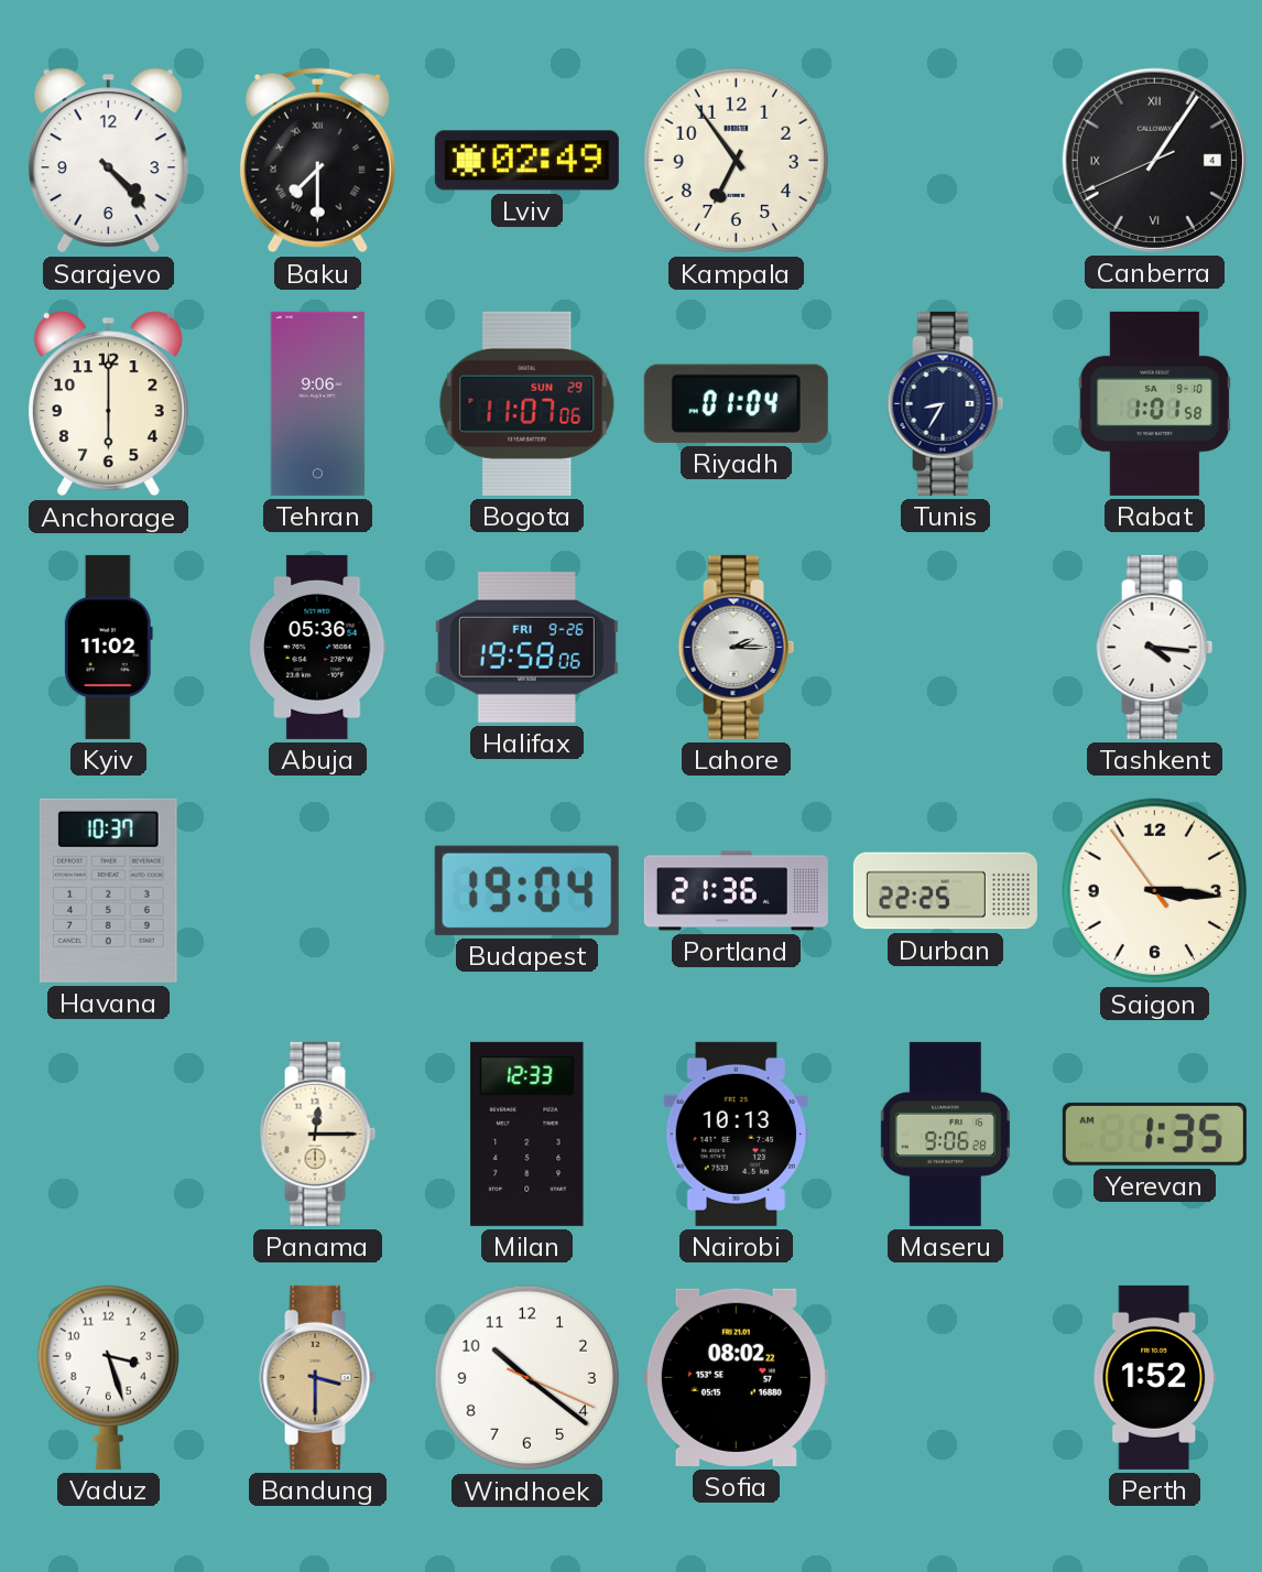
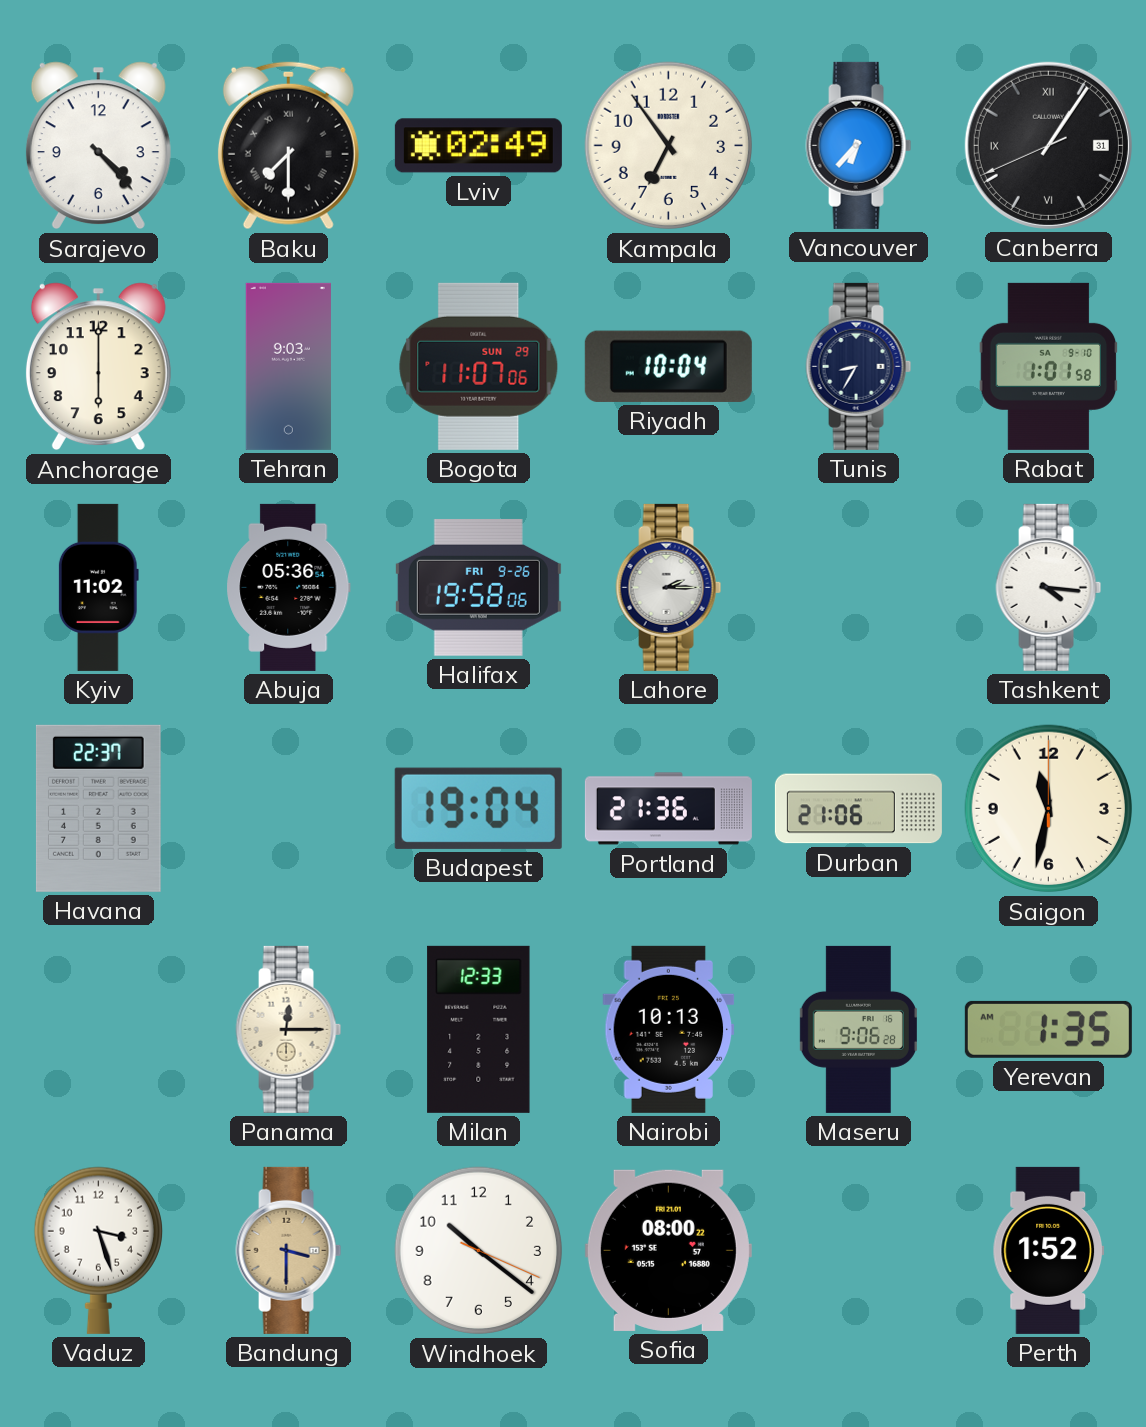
Vancouver: none -> 6:37
Canberra date: 4 -> 31
Tehran: 9:06 -> 9:03
Riyadh: 01:04 -> 10:04
Havana: 10:37 -> 22:37
Durban: 22:25 -> 21:06
Saigon: 3:15 -> 11:32
Sofia: 08:02 -> 08:00
